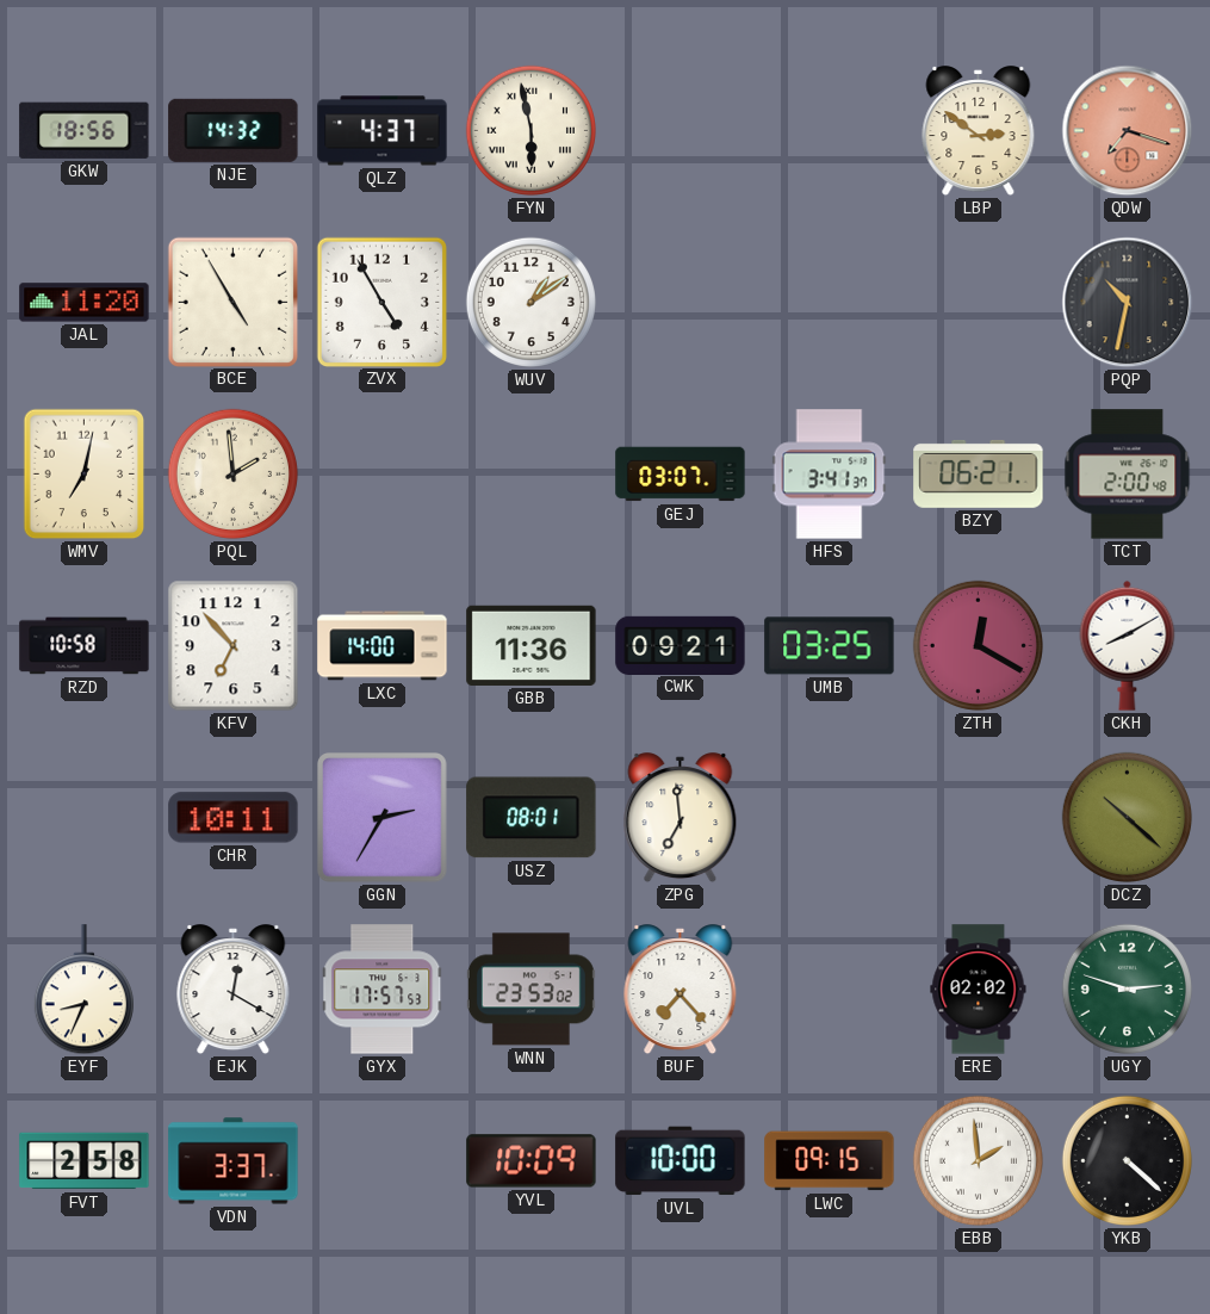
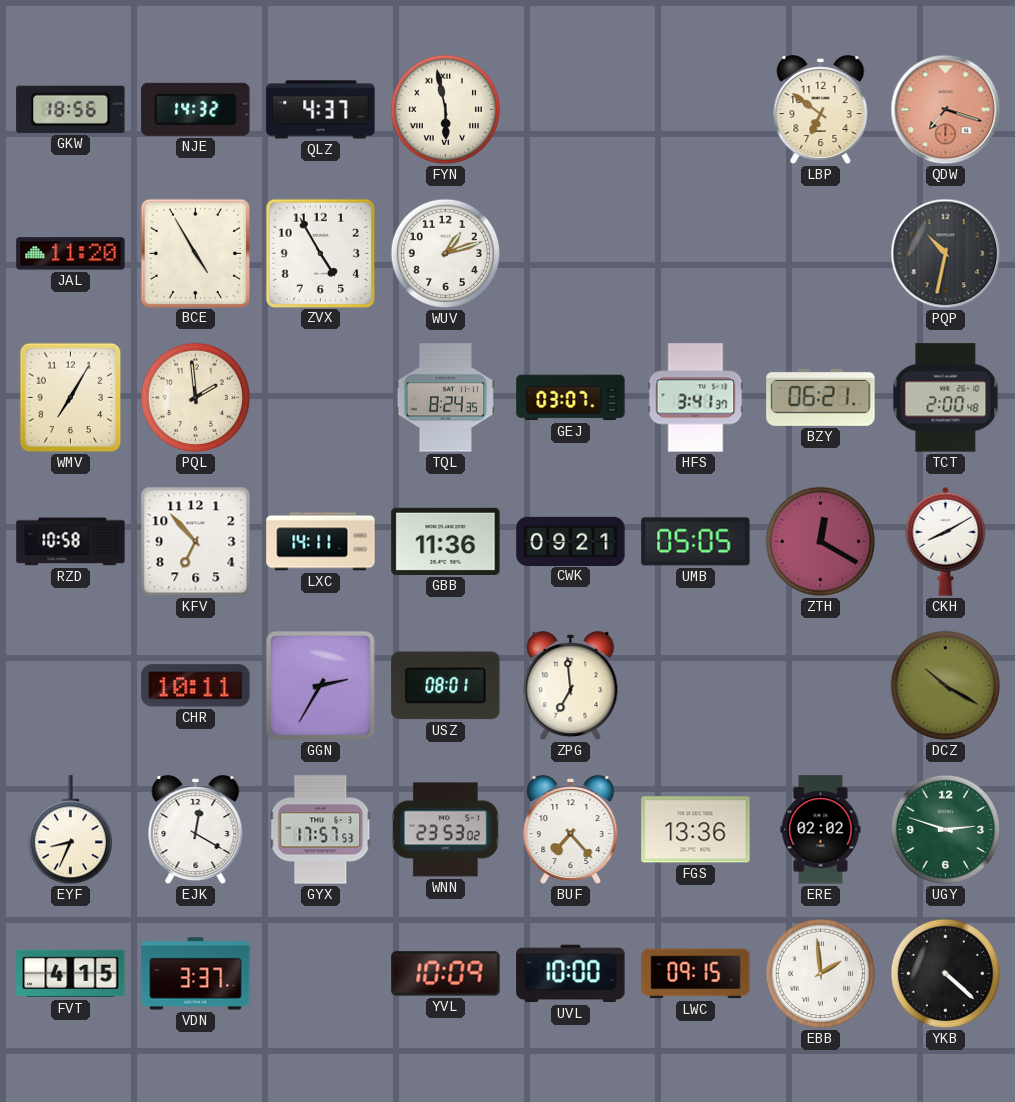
LBP: 2:51 -> 6:51
WUV: 1:09 -> 1:12
WMV: 7:02 -> 7:05
TQL: none -> 8:24
LXC: 14:00 -> 14:11
UMB: 03:25 -> 05:05
DCZ: 10:22 -> 10:20
FGS: none -> 13:36
FVT: 2:58 -> 4:15
